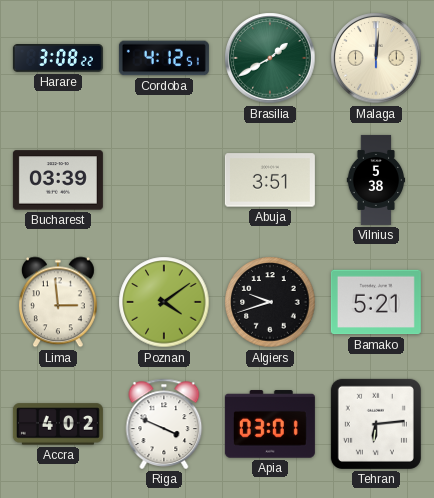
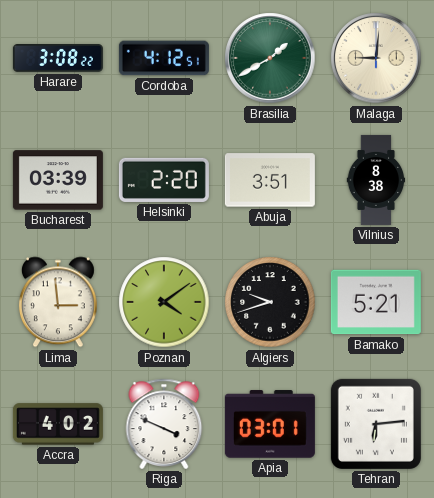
Malaga: 12:01 -> 9:01
Helsinki: none -> 2:20
Vilnius: 5:38 -> 8:38
